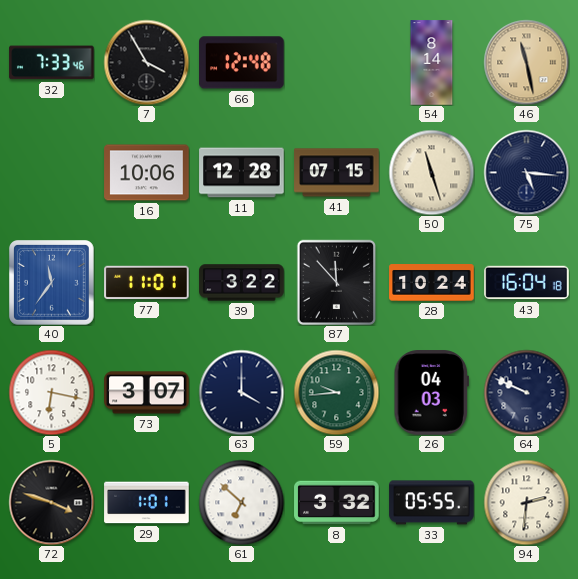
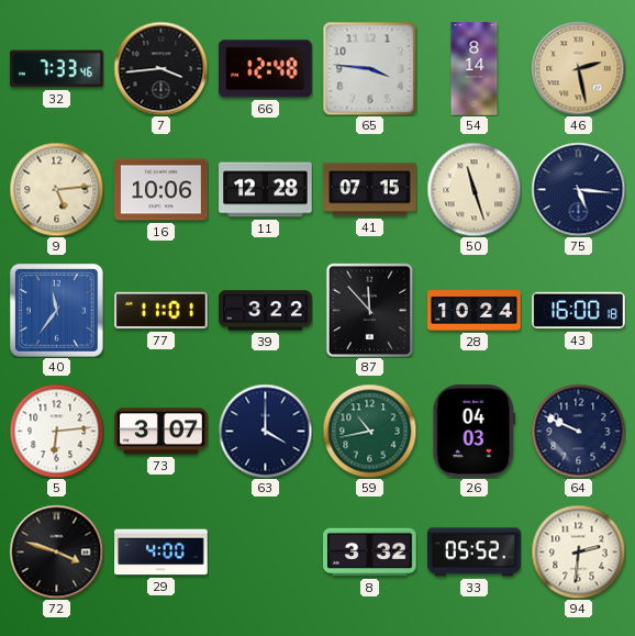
7: 3:55 -> 3:44
65: none -> 3:46
46: 11:28 -> 2:28
9: none -> 5:14
43: 16:04 -> 16:00
5: 6:17 -> 6:14
59: 9:44 -> 10:43
29: 1:01 -> 4:00
61: 6:52 -> none
33: 05:55 -> 05:52
